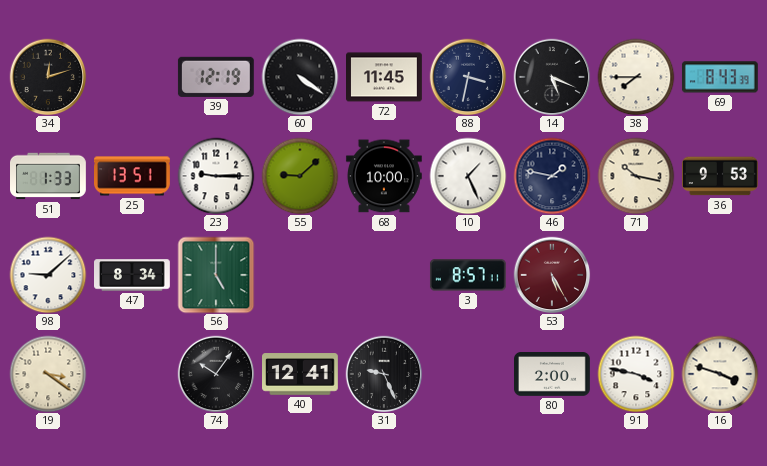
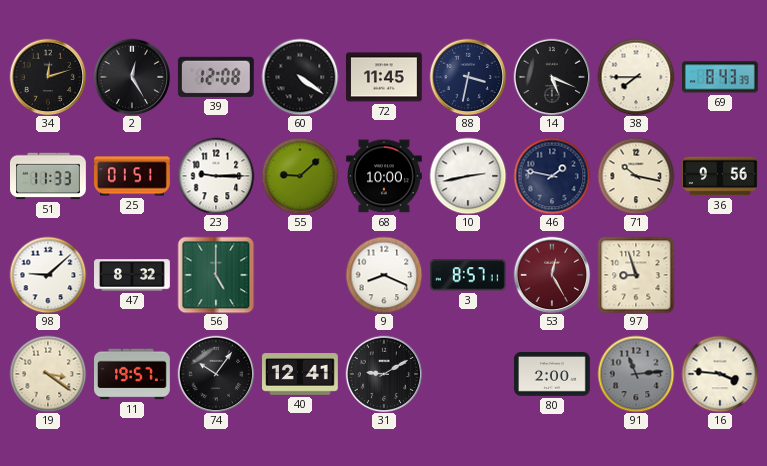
2: none -> 12:25
39: 12:19 -> 12:08
51: 1:33 -> 11:33
25: 13:51 -> 01:51
10: 1:26 -> 2:43
36: 9:53 -> 9:56
47: 8:34 -> 8:32
9: none -> 8:19
53: 5:25 -> 12:25
97: none -> 8:57
11: none -> 19:57
31: 9:26 -> 9:10
91: 3:47 -> 11:14
91 dial: white -> grey
16: 3:48 -> 3:46
